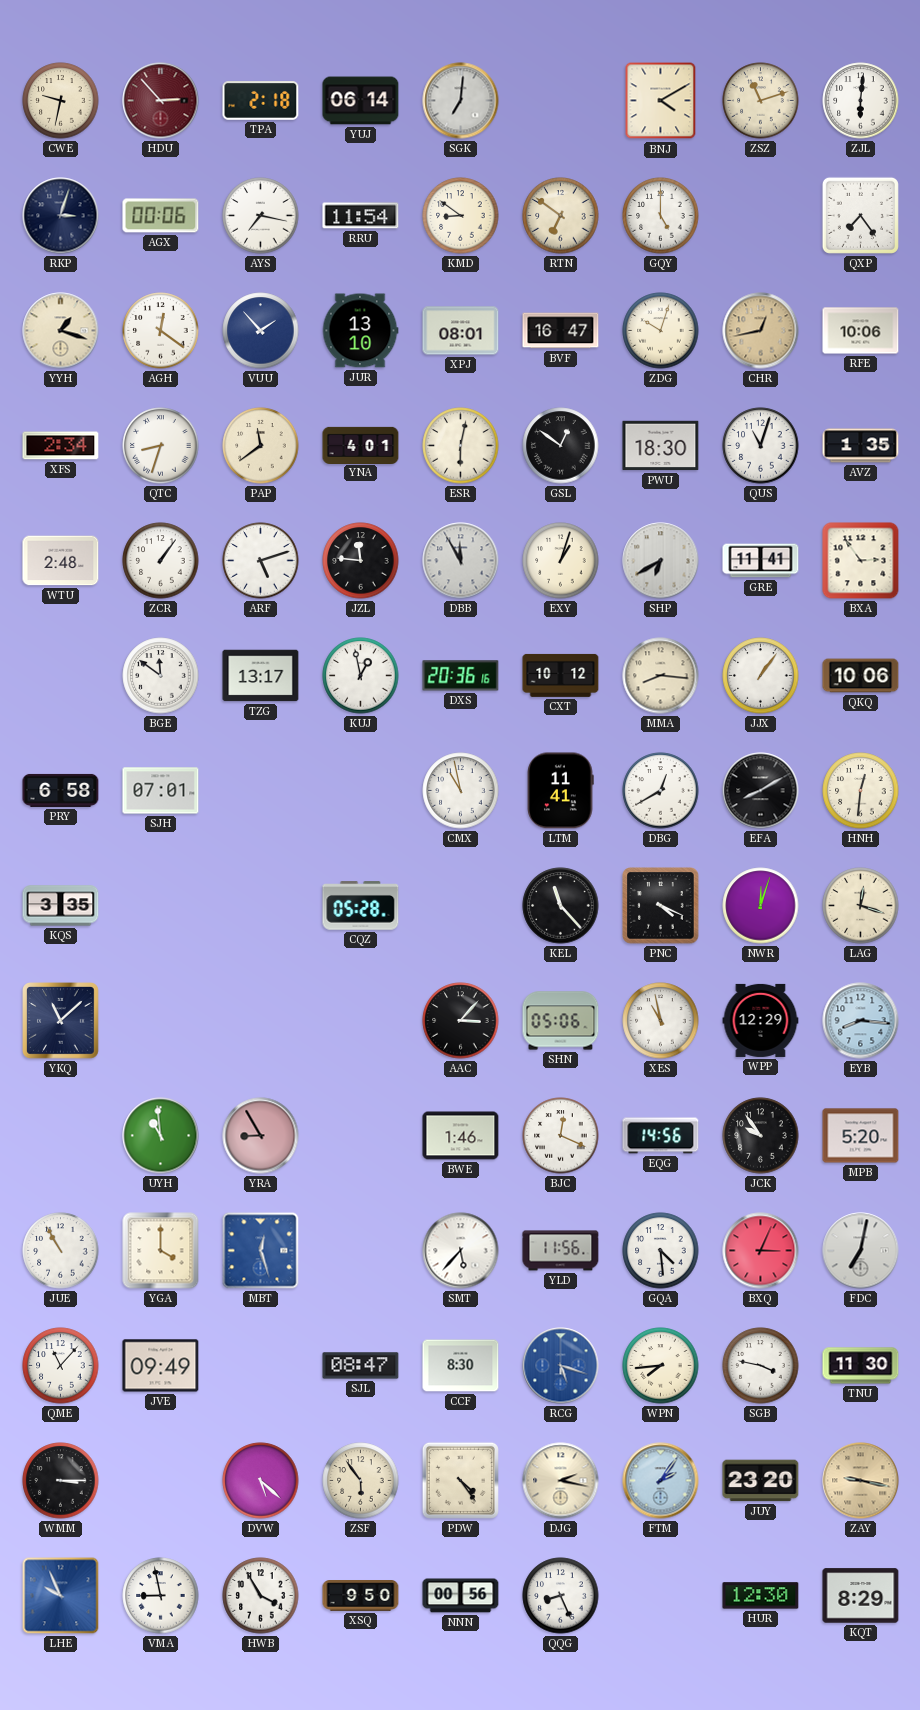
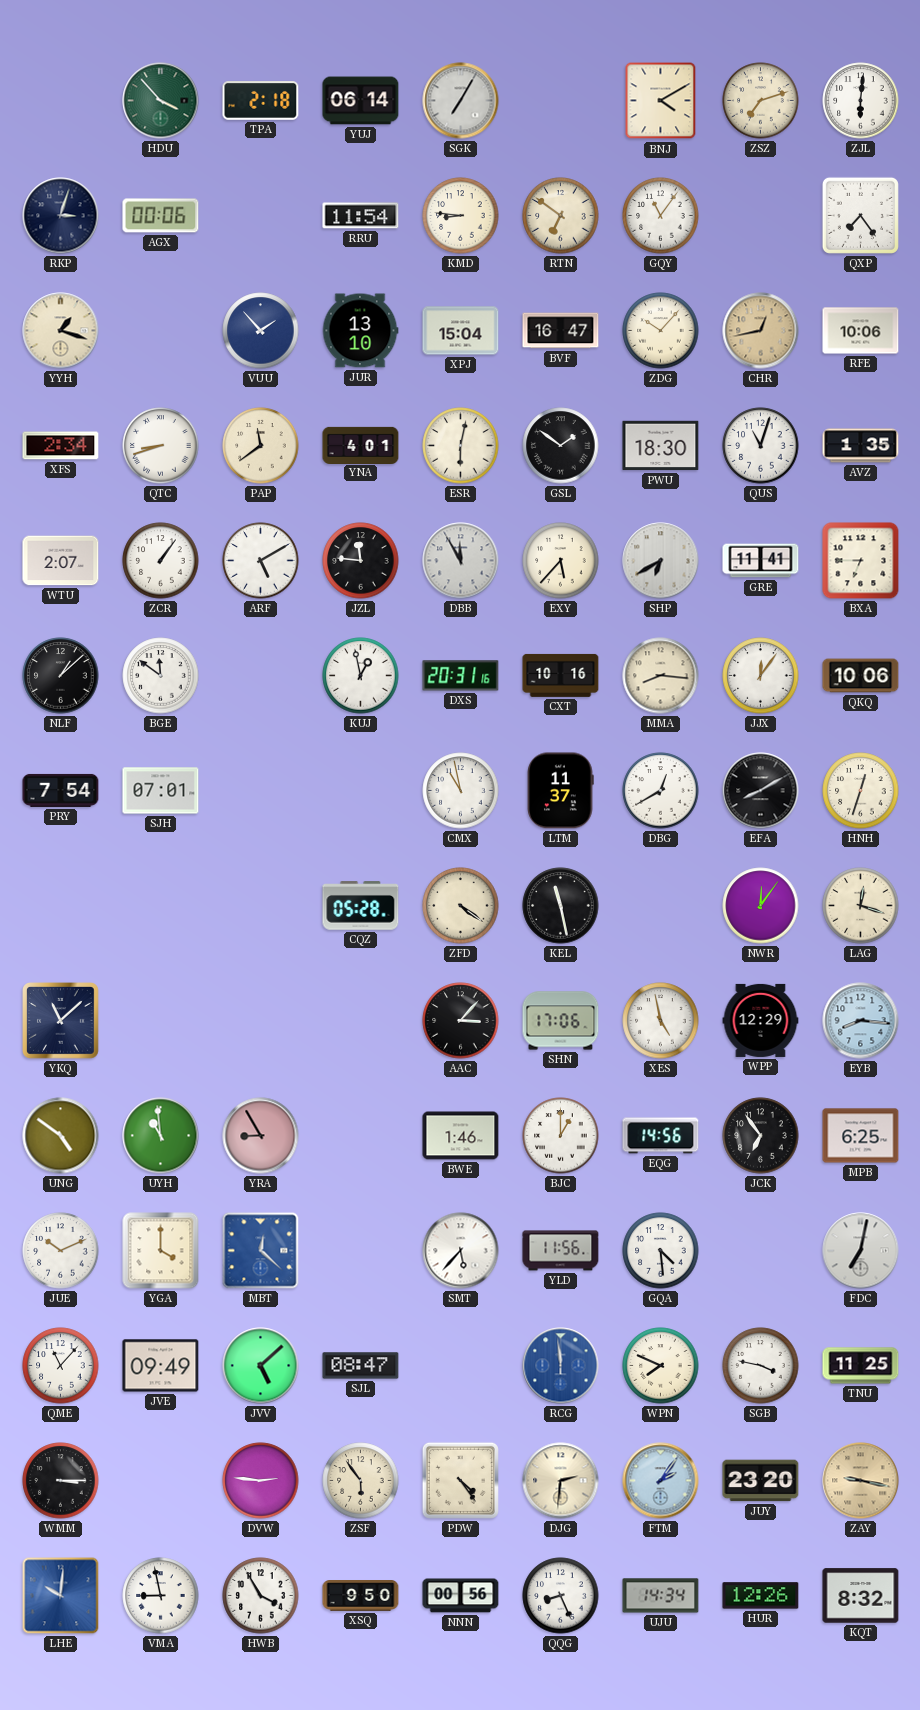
CWE: 9:32 -> none
HDU: 2:53 -> 3:53
HDU dial: burgundy -> green
SGK: 7:01 -> 7:05
ZSZ: 11:12 -> 7:12
AYS: 7:17 -> none
KMD: 8:51 -> 8:46
GQY: 5:00 -> 11:06
AGH: 12:21 -> none
XPJ: 08:01 -> 15:04
ZDG: 10:03 -> 10:07
QTC: 8:33 -> 8:42
GSL: 12:51 -> 1:51
WTU: 2:48 -> 2:07
ARF: 5:12 -> 5:10
EXY: 1:03 -> 5:37
BXA: 2:54 -> 6:45
NLF: none -> 1:08
TZG: 13:17 -> none
DXS: 20:36 -> 20:31
CXT: 10:12 -> 10:16
JJX: 1:06 -> 12:06
PRY: 6:58 -> 7:54
LTM: 11:41 -> 11:37
HNH: 12:31 -> 12:33
KQS: 3:35 -> none
ZFD: none -> 4:21
KEL: 11:23 -> 11:28
PNC: 4:19 -> none
NWR: 12:03 -> 12:06
SHN: 05:06 -> 17:06
XES: 10:58 -> 4:58
UNG: none -> 4:51
BJC: 12:19 -> 1:00
JCK: 9:54 -> 6:54
MPB: 5:20 -> 6:25
JUE: 10:55 -> 10:11
MBT: 12:27 -> 12:22
BXQ: 3:04 -> none
JVV: none -> 5:08
CCF: 8:30 -> none
RCG: 5:18 -> 11:59
WPN: 7:44 -> 7:49
TNU: 11:30 -> 11:25
DVW: 5:22 -> 2:46
DJG: 2:17 -> 2:31
LHE: 9:56 -> 10:01
UJU: none -> 14:34
HUR: 12:30 -> 12:26
KQT: 8:29 -> 8:32
